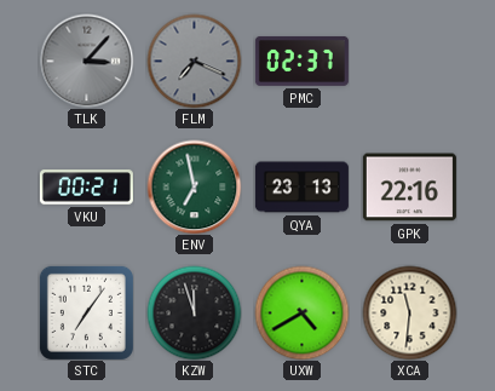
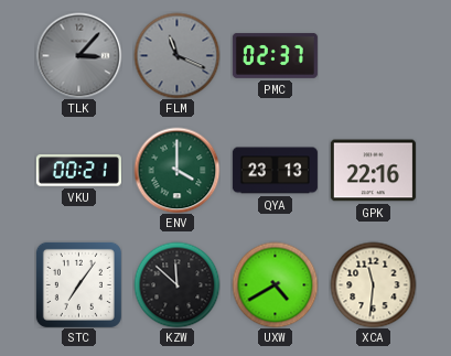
FLM: 7:19 -> 11:19
ENV: 6:58 -> 4:00
KZW: 11:57 -> 11:52
